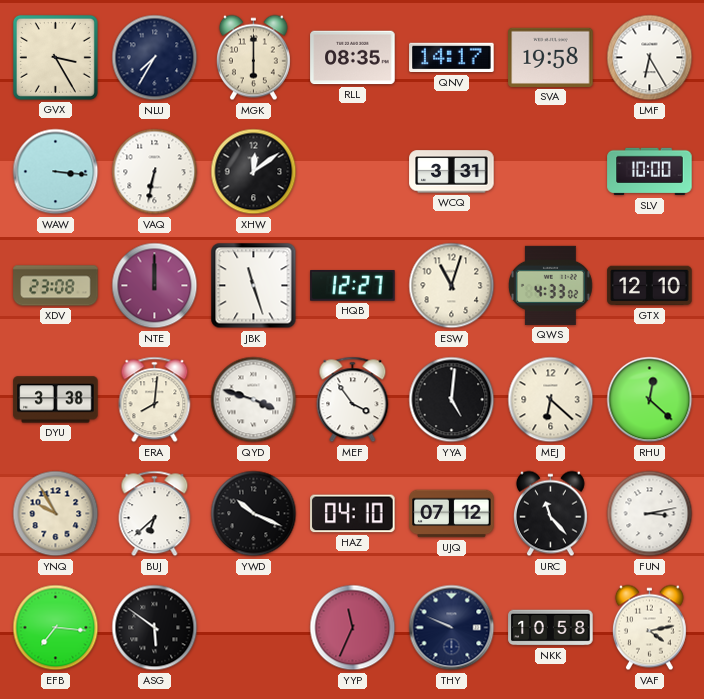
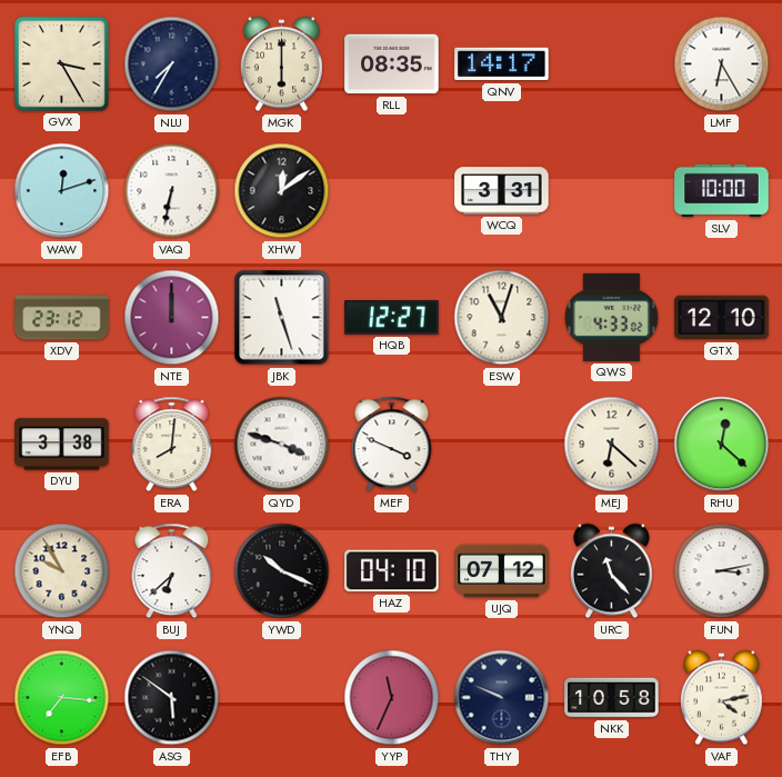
SVA: 19:58 -> none
WAW: 3:16 -> 12:12
XDV: 23:08 -> 23:12
MEF: 3:54 -> 3:49
YYA: 5:01 -> none
